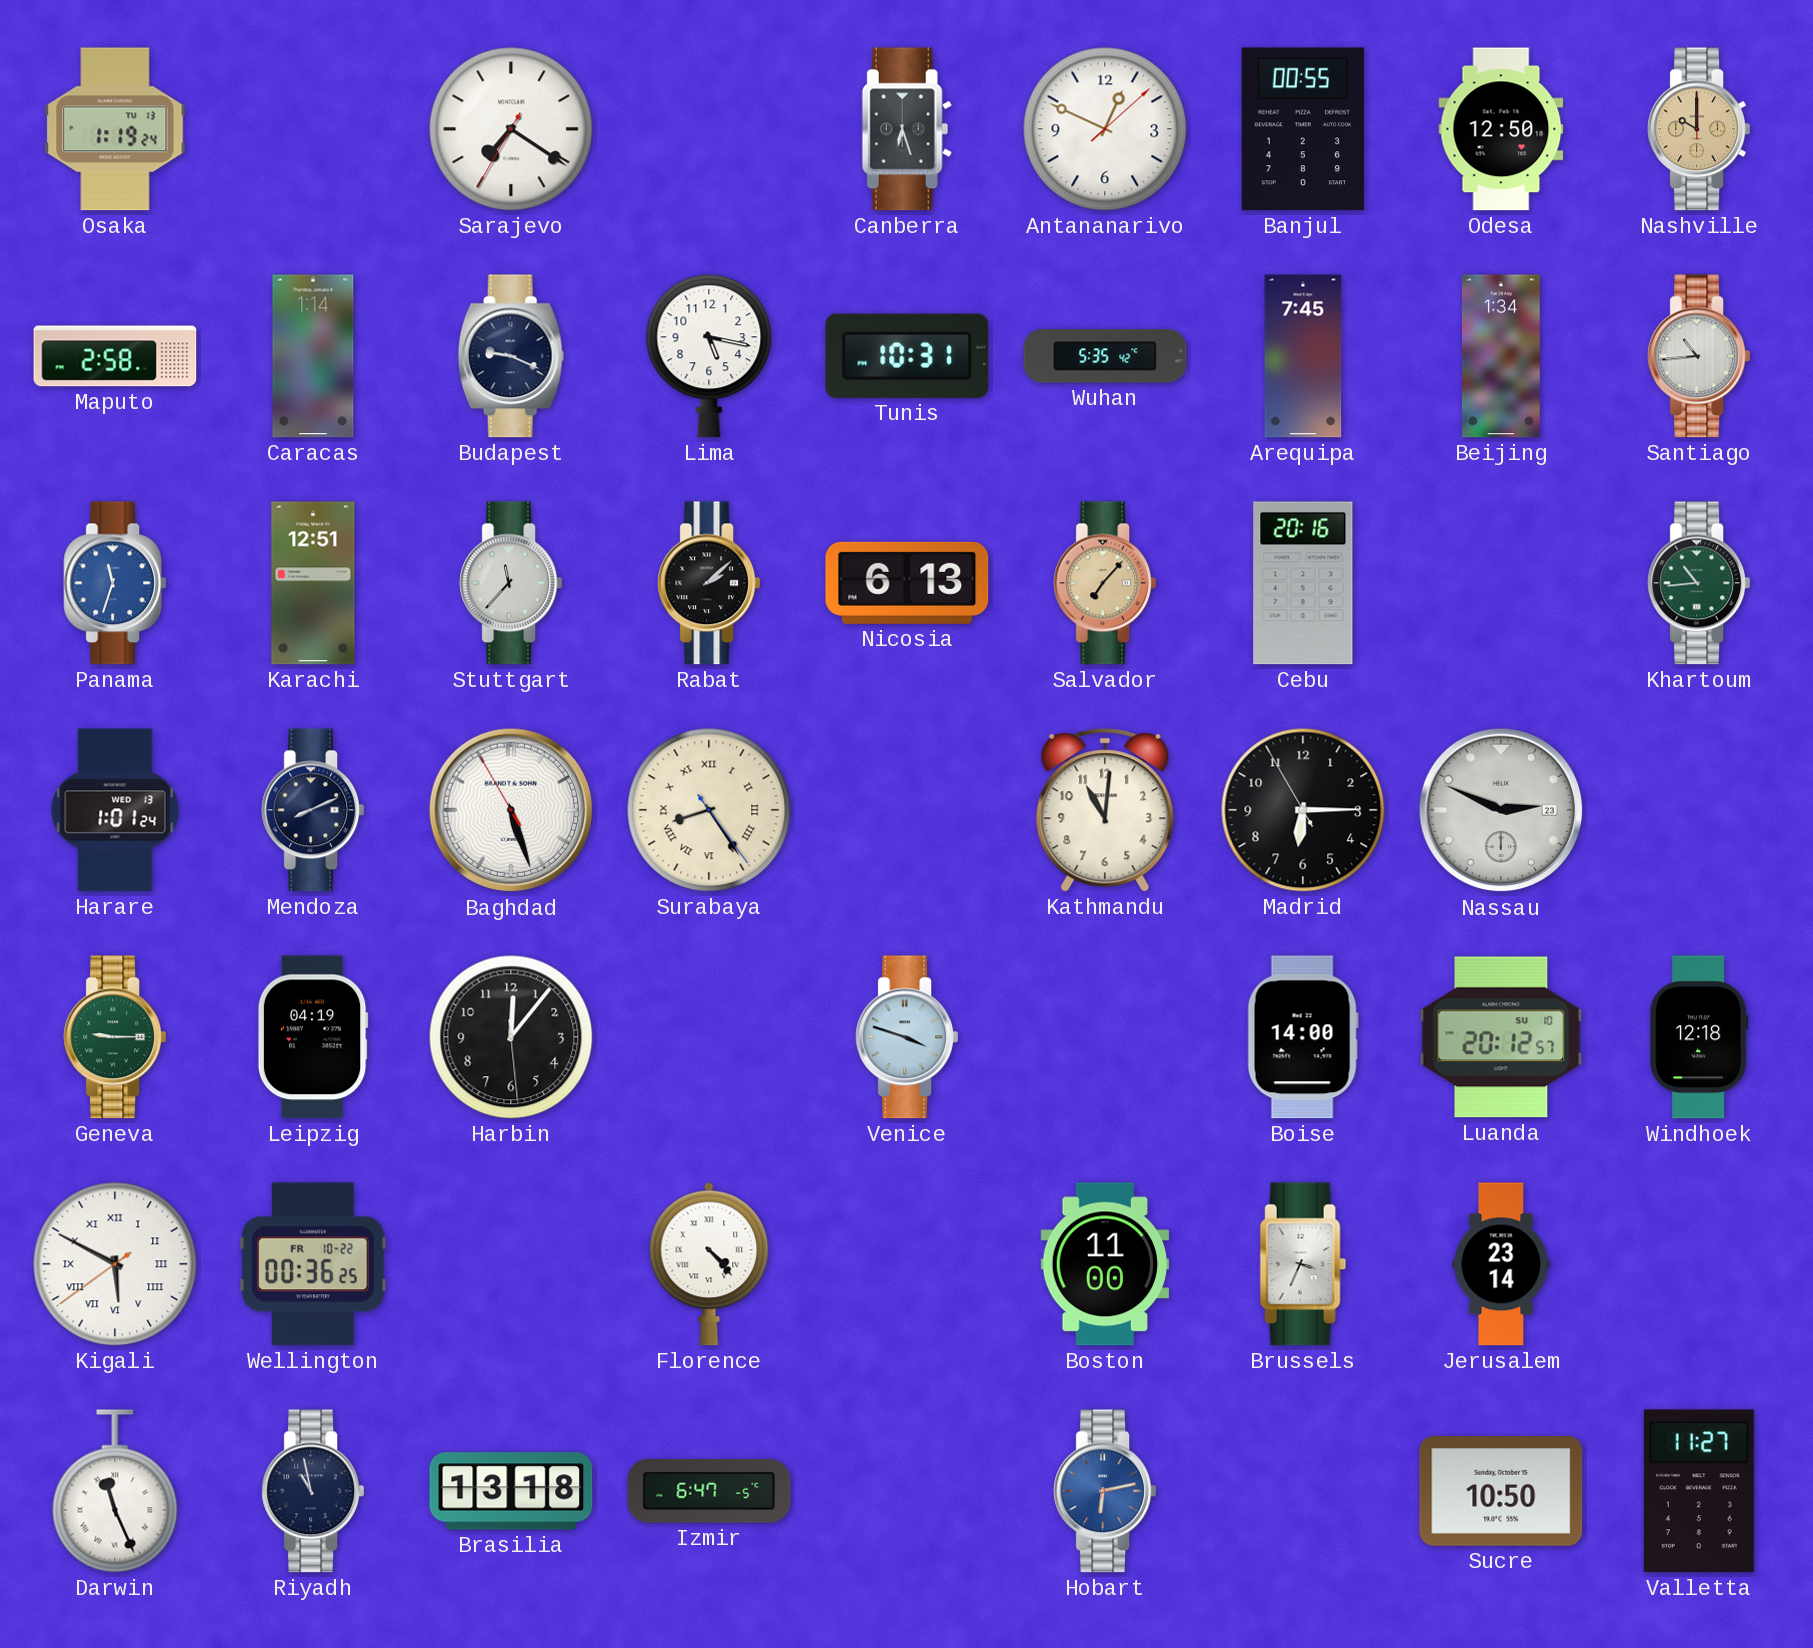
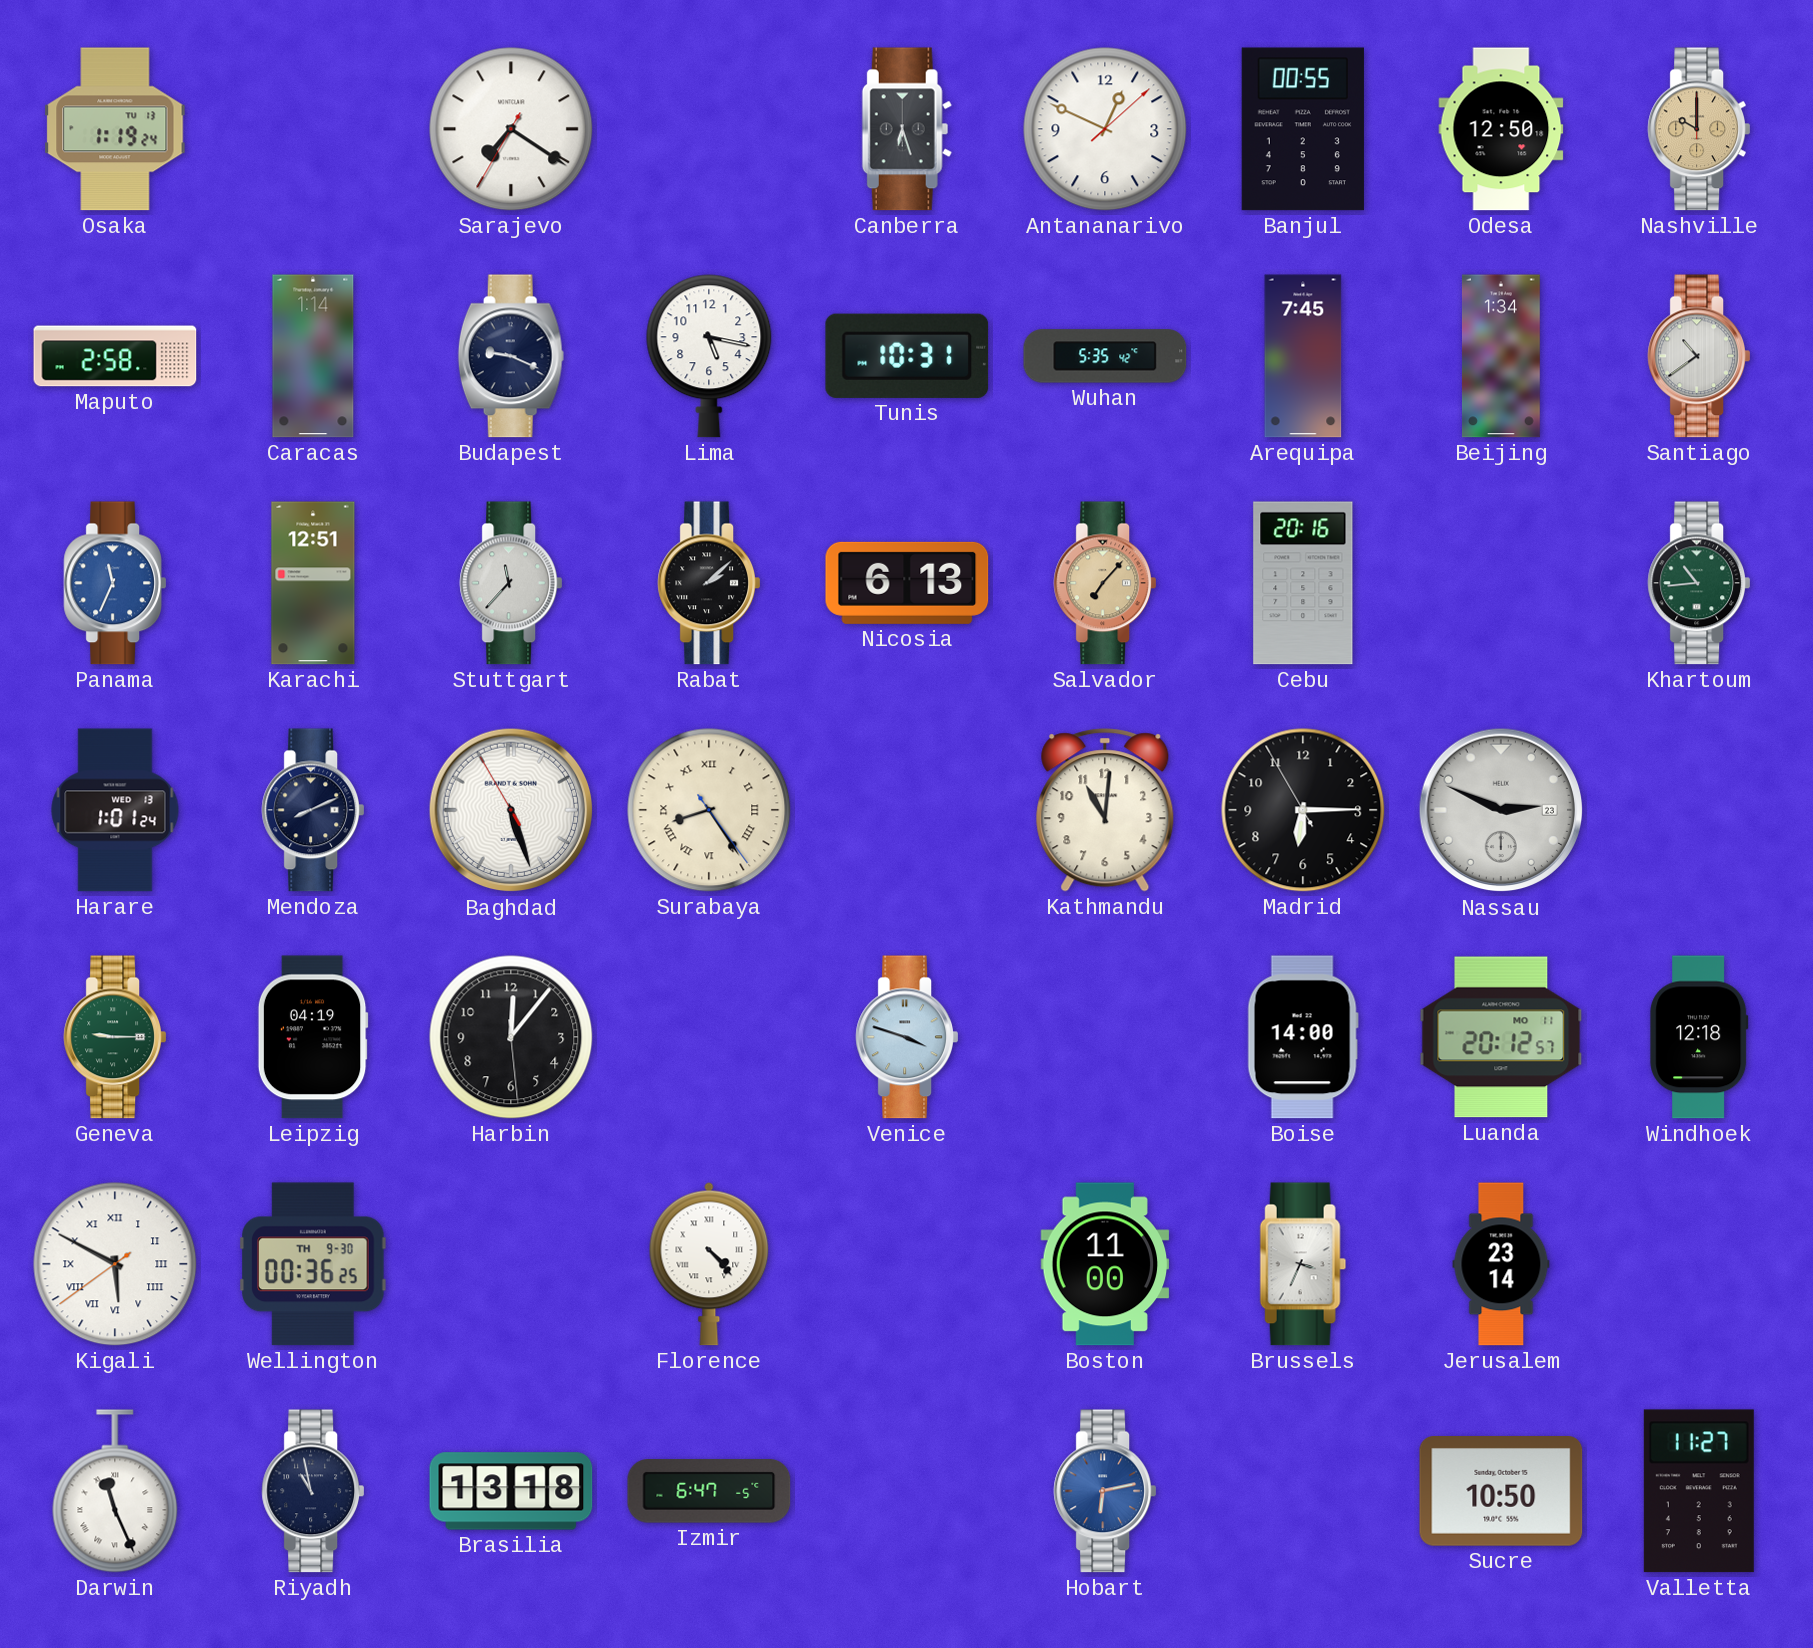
Santiago: 10:44 -> 10:39
Panama: 11:33 -> 11:34
Luanda date: SU 10 -> MO 11
Wellington date: FR 10-22 -> TH 9-30
